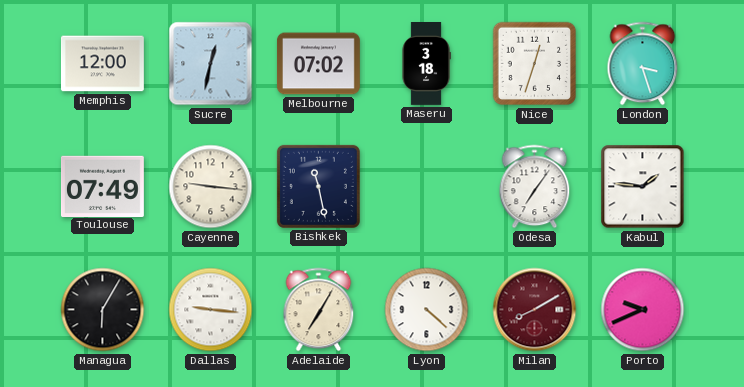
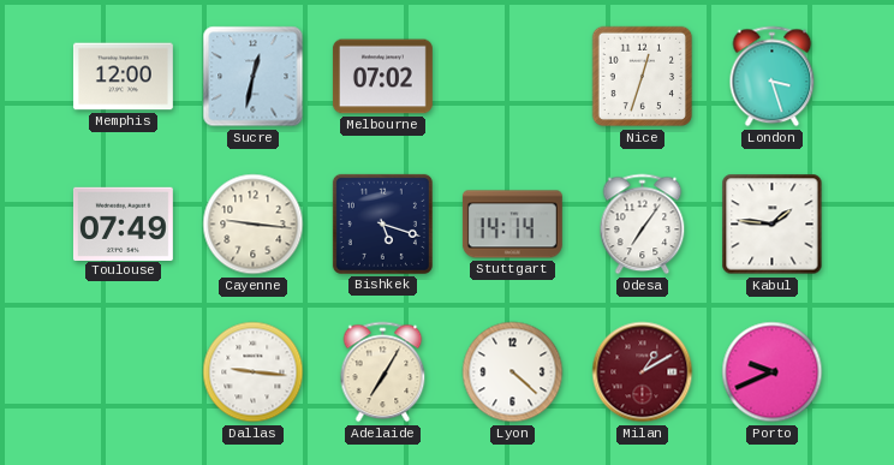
Maseru: 3:18 -> none
Bishkek: 11:28 -> 5:18
Stuttgart: none -> 14:14
Managua: 6:05 -> none
Milan: 8:10 -> 1:10
